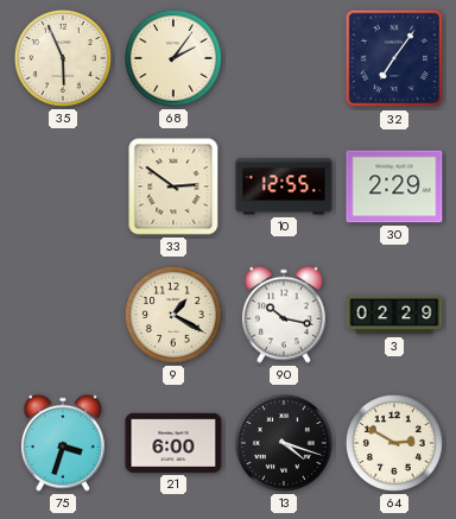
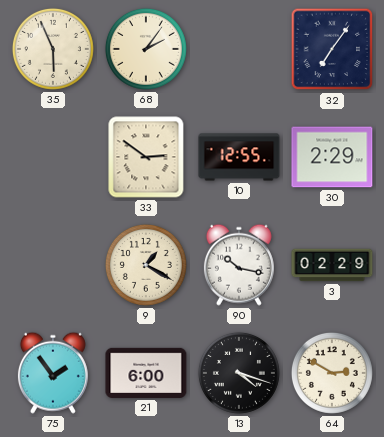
75: 3:33 -> 1:54
